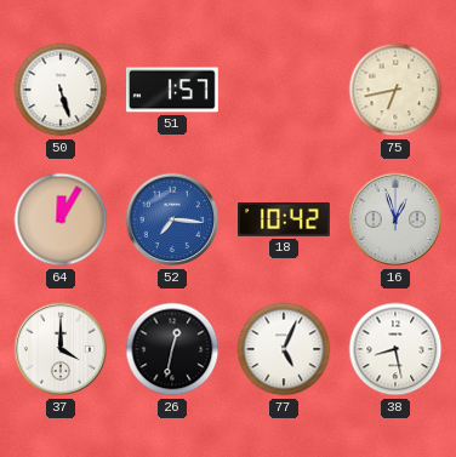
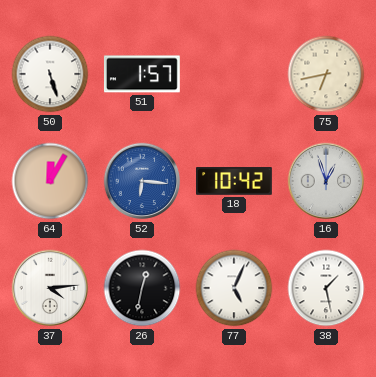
52: 7:16 -> 6:16
37: 4:00 -> 4:14
38: 8:28 -> 1:28
